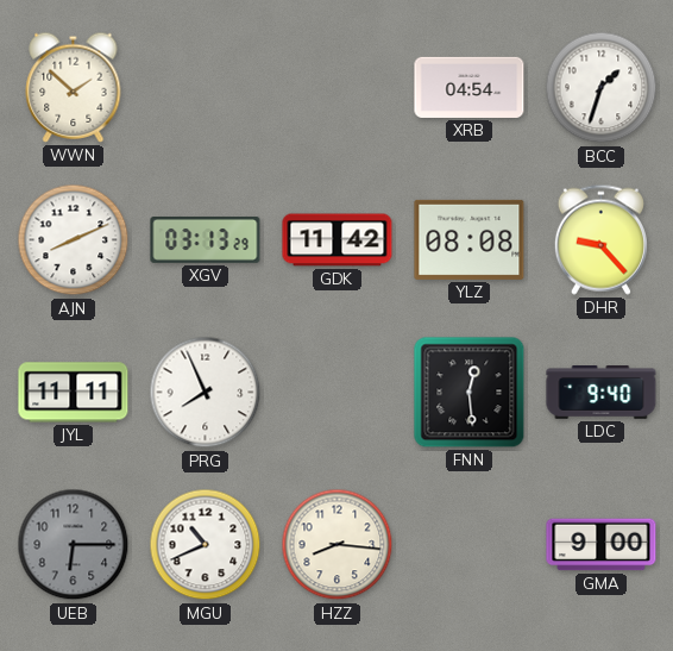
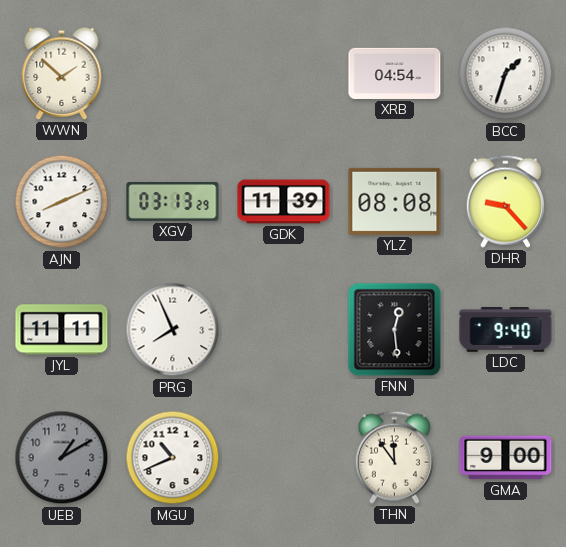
GDK: 11:42 -> 11:39
UEB: 6:15 -> 1:10
HZZ: 8:16 -> none
THN: none -> 11:54
